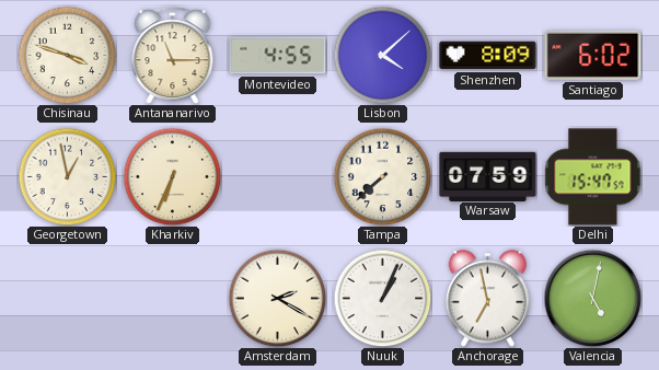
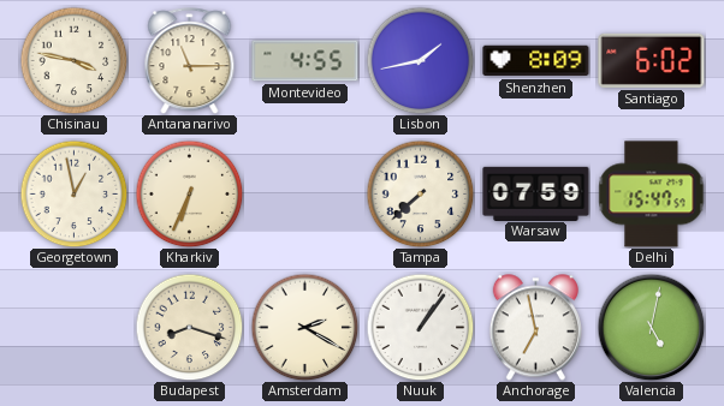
Chisinau: 3:48 -> 3:47
Lisbon: 4:08 -> 1:43
Budapest: none -> 8:18
Nuuk: 1:04 -> 1:06
